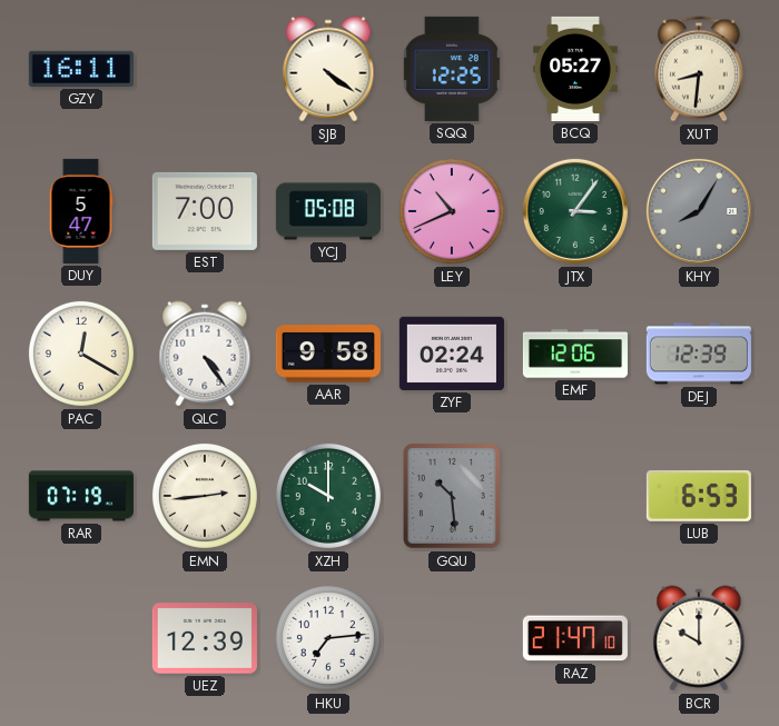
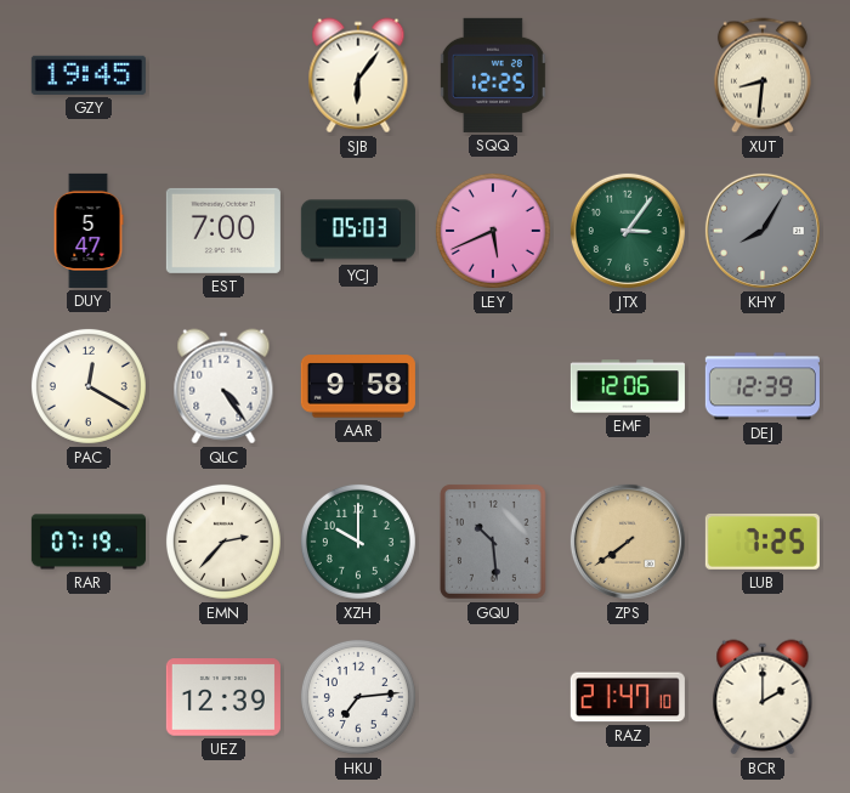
GZY: 16:11 -> 19:45
SJB: 4:21 -> 6:06
BCQ: 05:27 -> none
YCJ: 05:08 -> 05:03
LEY: 10:41 -> 5:41
ZYF: 02:24 -> none
EMN: 2:44 -> 2:37
ZPS: none -> 7:39
LUB: 6:53 -> 7:25
BCR: 10:00 -> 2:00
